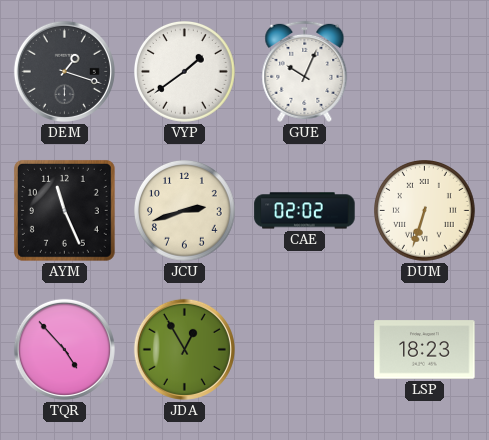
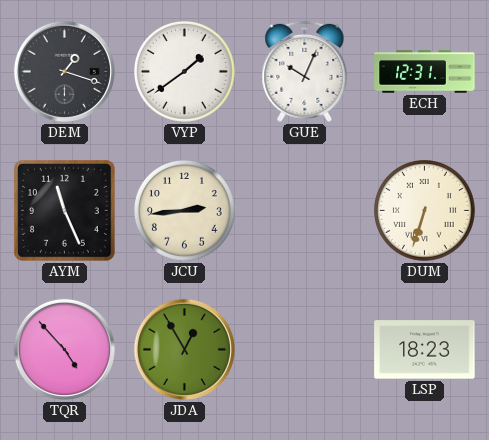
ECH: none -> 12:31
JCU: 2:42 -> 2:44
CAE: 02:02 -> none
